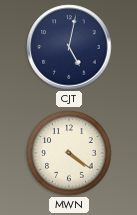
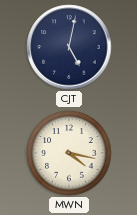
MWN: 4:21 -> 4:17
